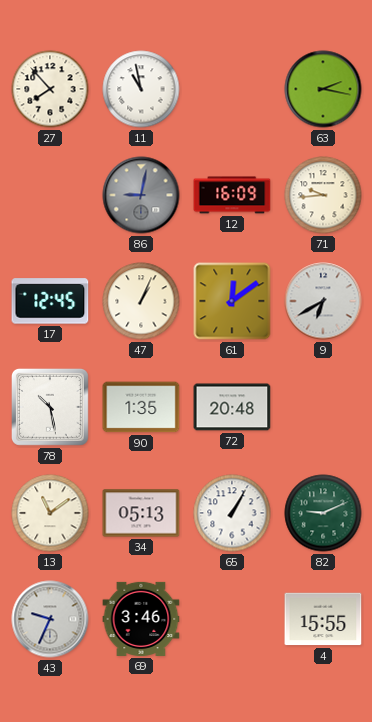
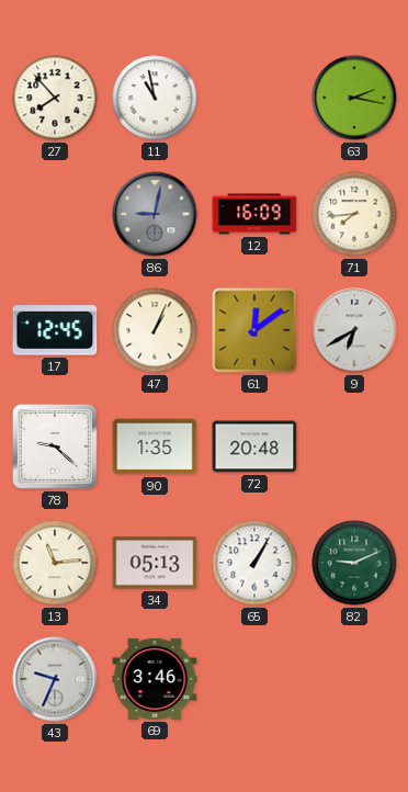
71: 9:44 -> 7:44
78: 10:28 -> 9:22
13: 11:09 -> 11:14
4: 15:55 -> none
